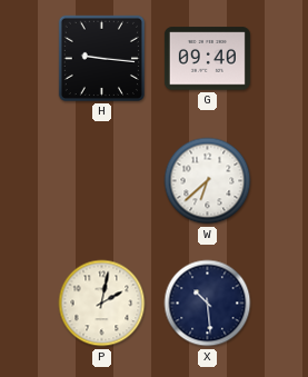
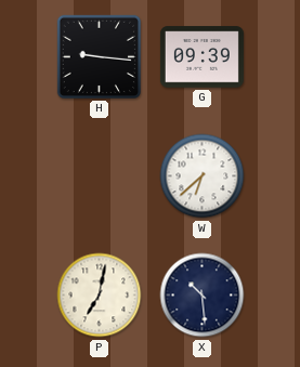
G: 09:40 -> 09:39
P: 2:02 -> 7:02
